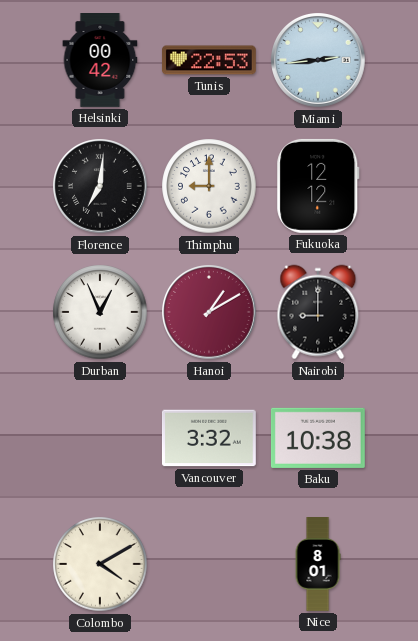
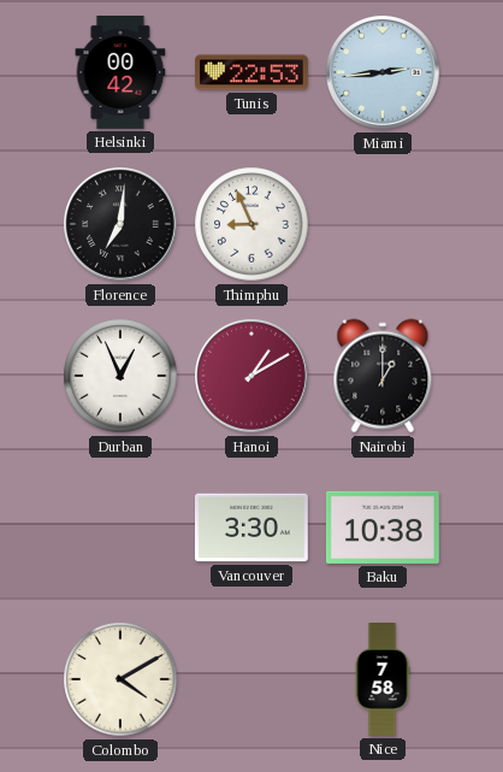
Thimphu: 9:00 -> 8:56
Fukuoka: 12:12 -> none
Nairobi: 9:00 -> 1:00
Vancouver: 3:32 -> 3:30
Nice: 8:01 -> 7:58
